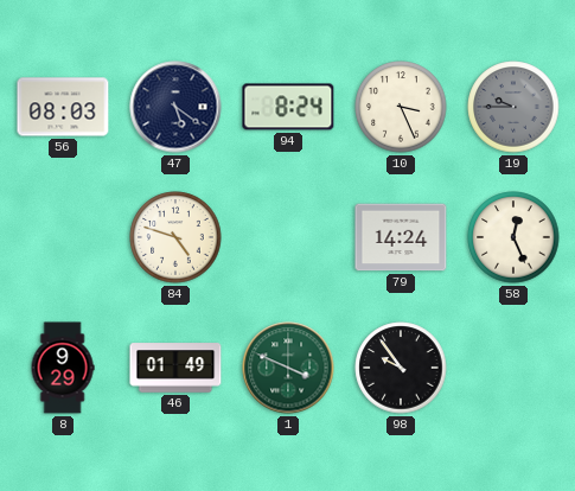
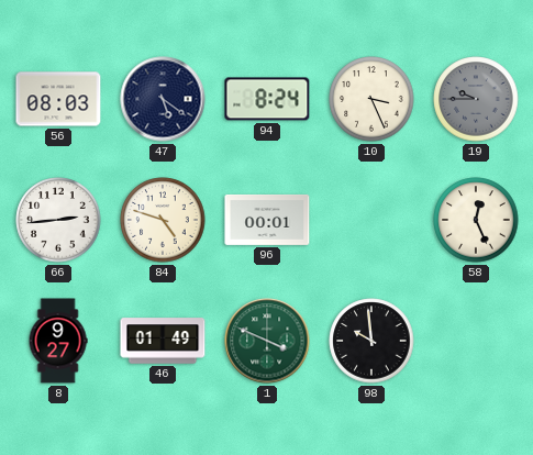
66: none -> 2:44
96: none -> 00:01
79: 14:24 -> none
8: 9:29 -> 9:27
98: 9:54 -> 9:59
